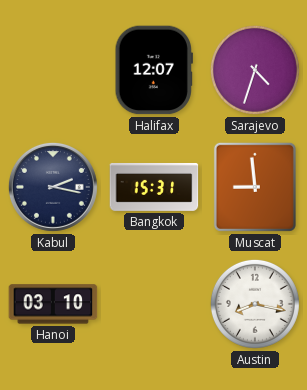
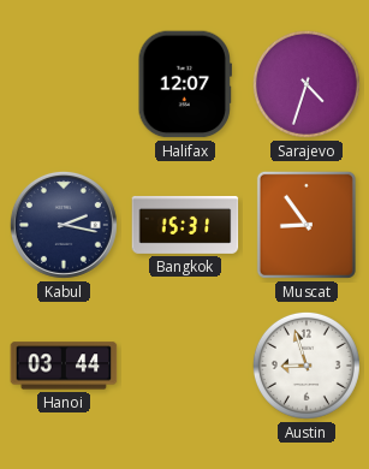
Muscat: 8:59 -> 8:54
Hanoi: 03:10 -> 03:44
Austin: 8:17 -> 8:57
